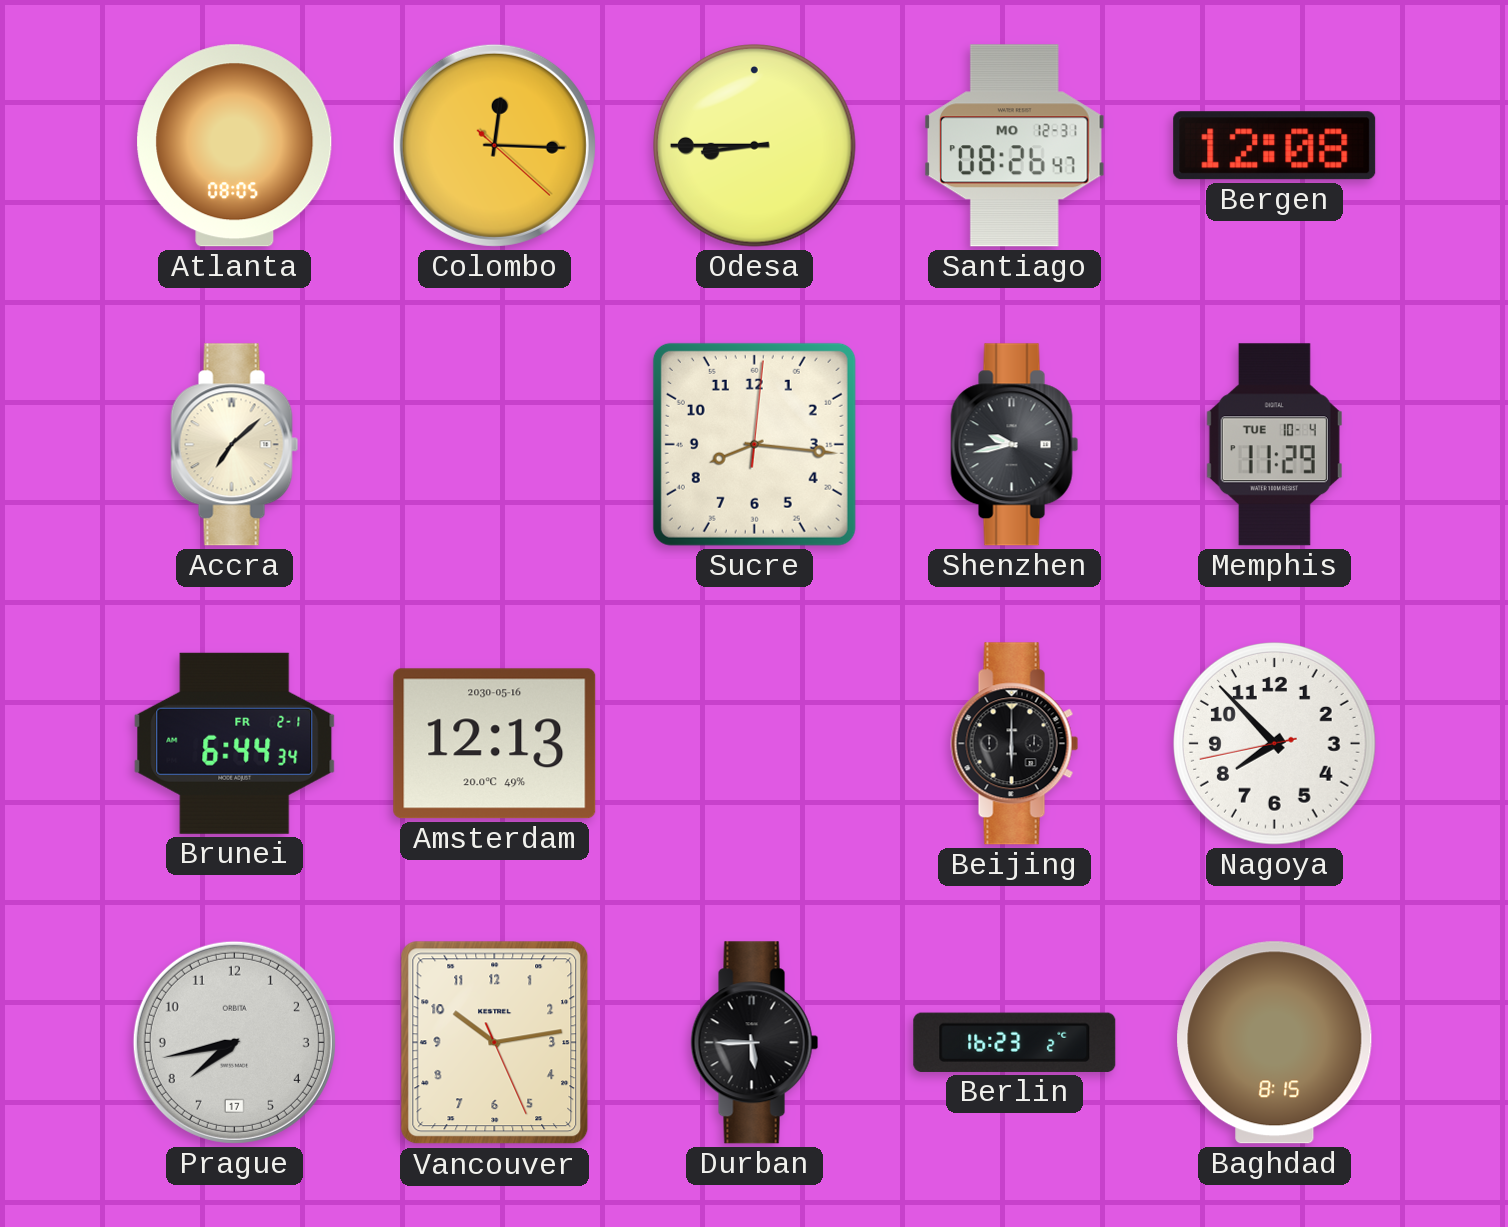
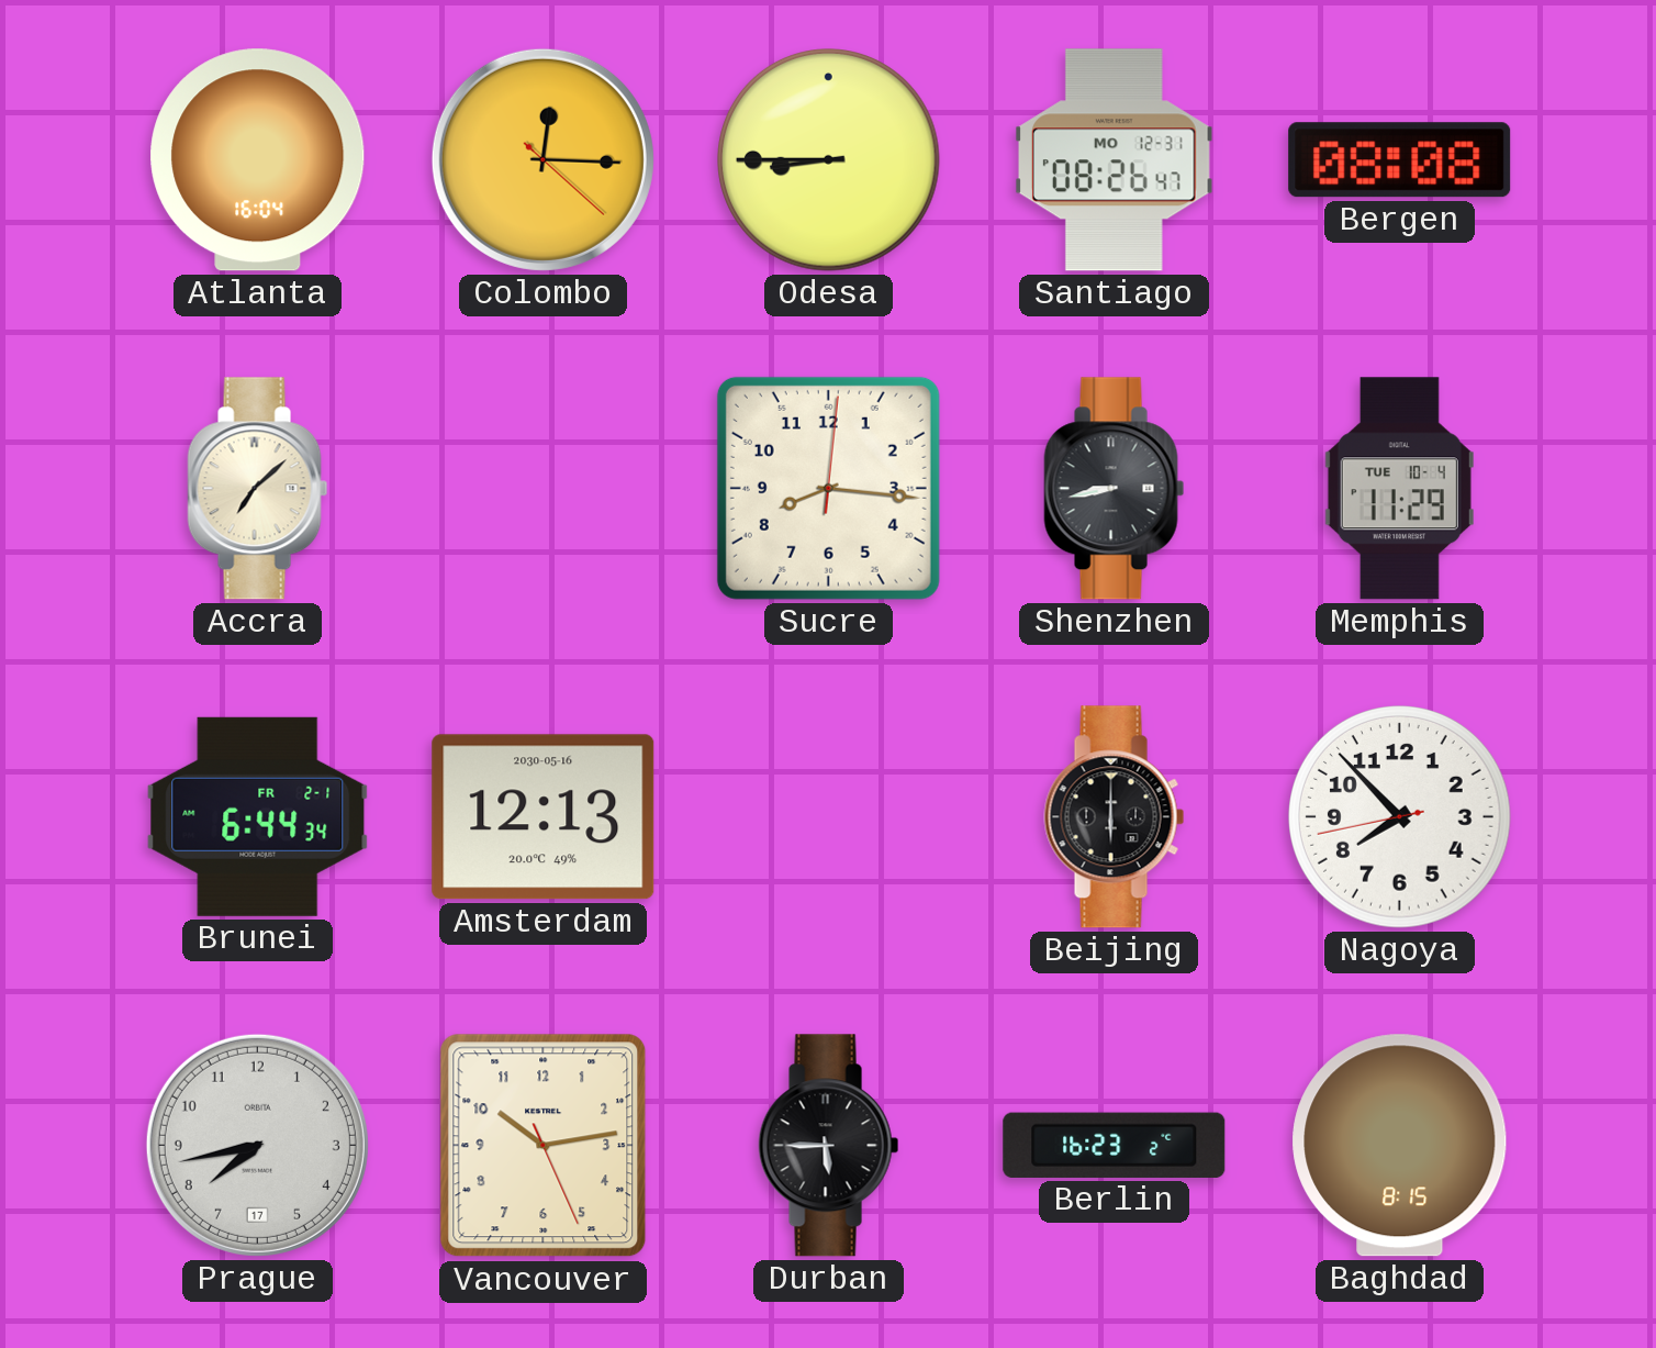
Atlanta: 08:05 -> 16:04
Bergen: 12:08 -> 08:08
Shenzhen: 9:43 -> 8:43
